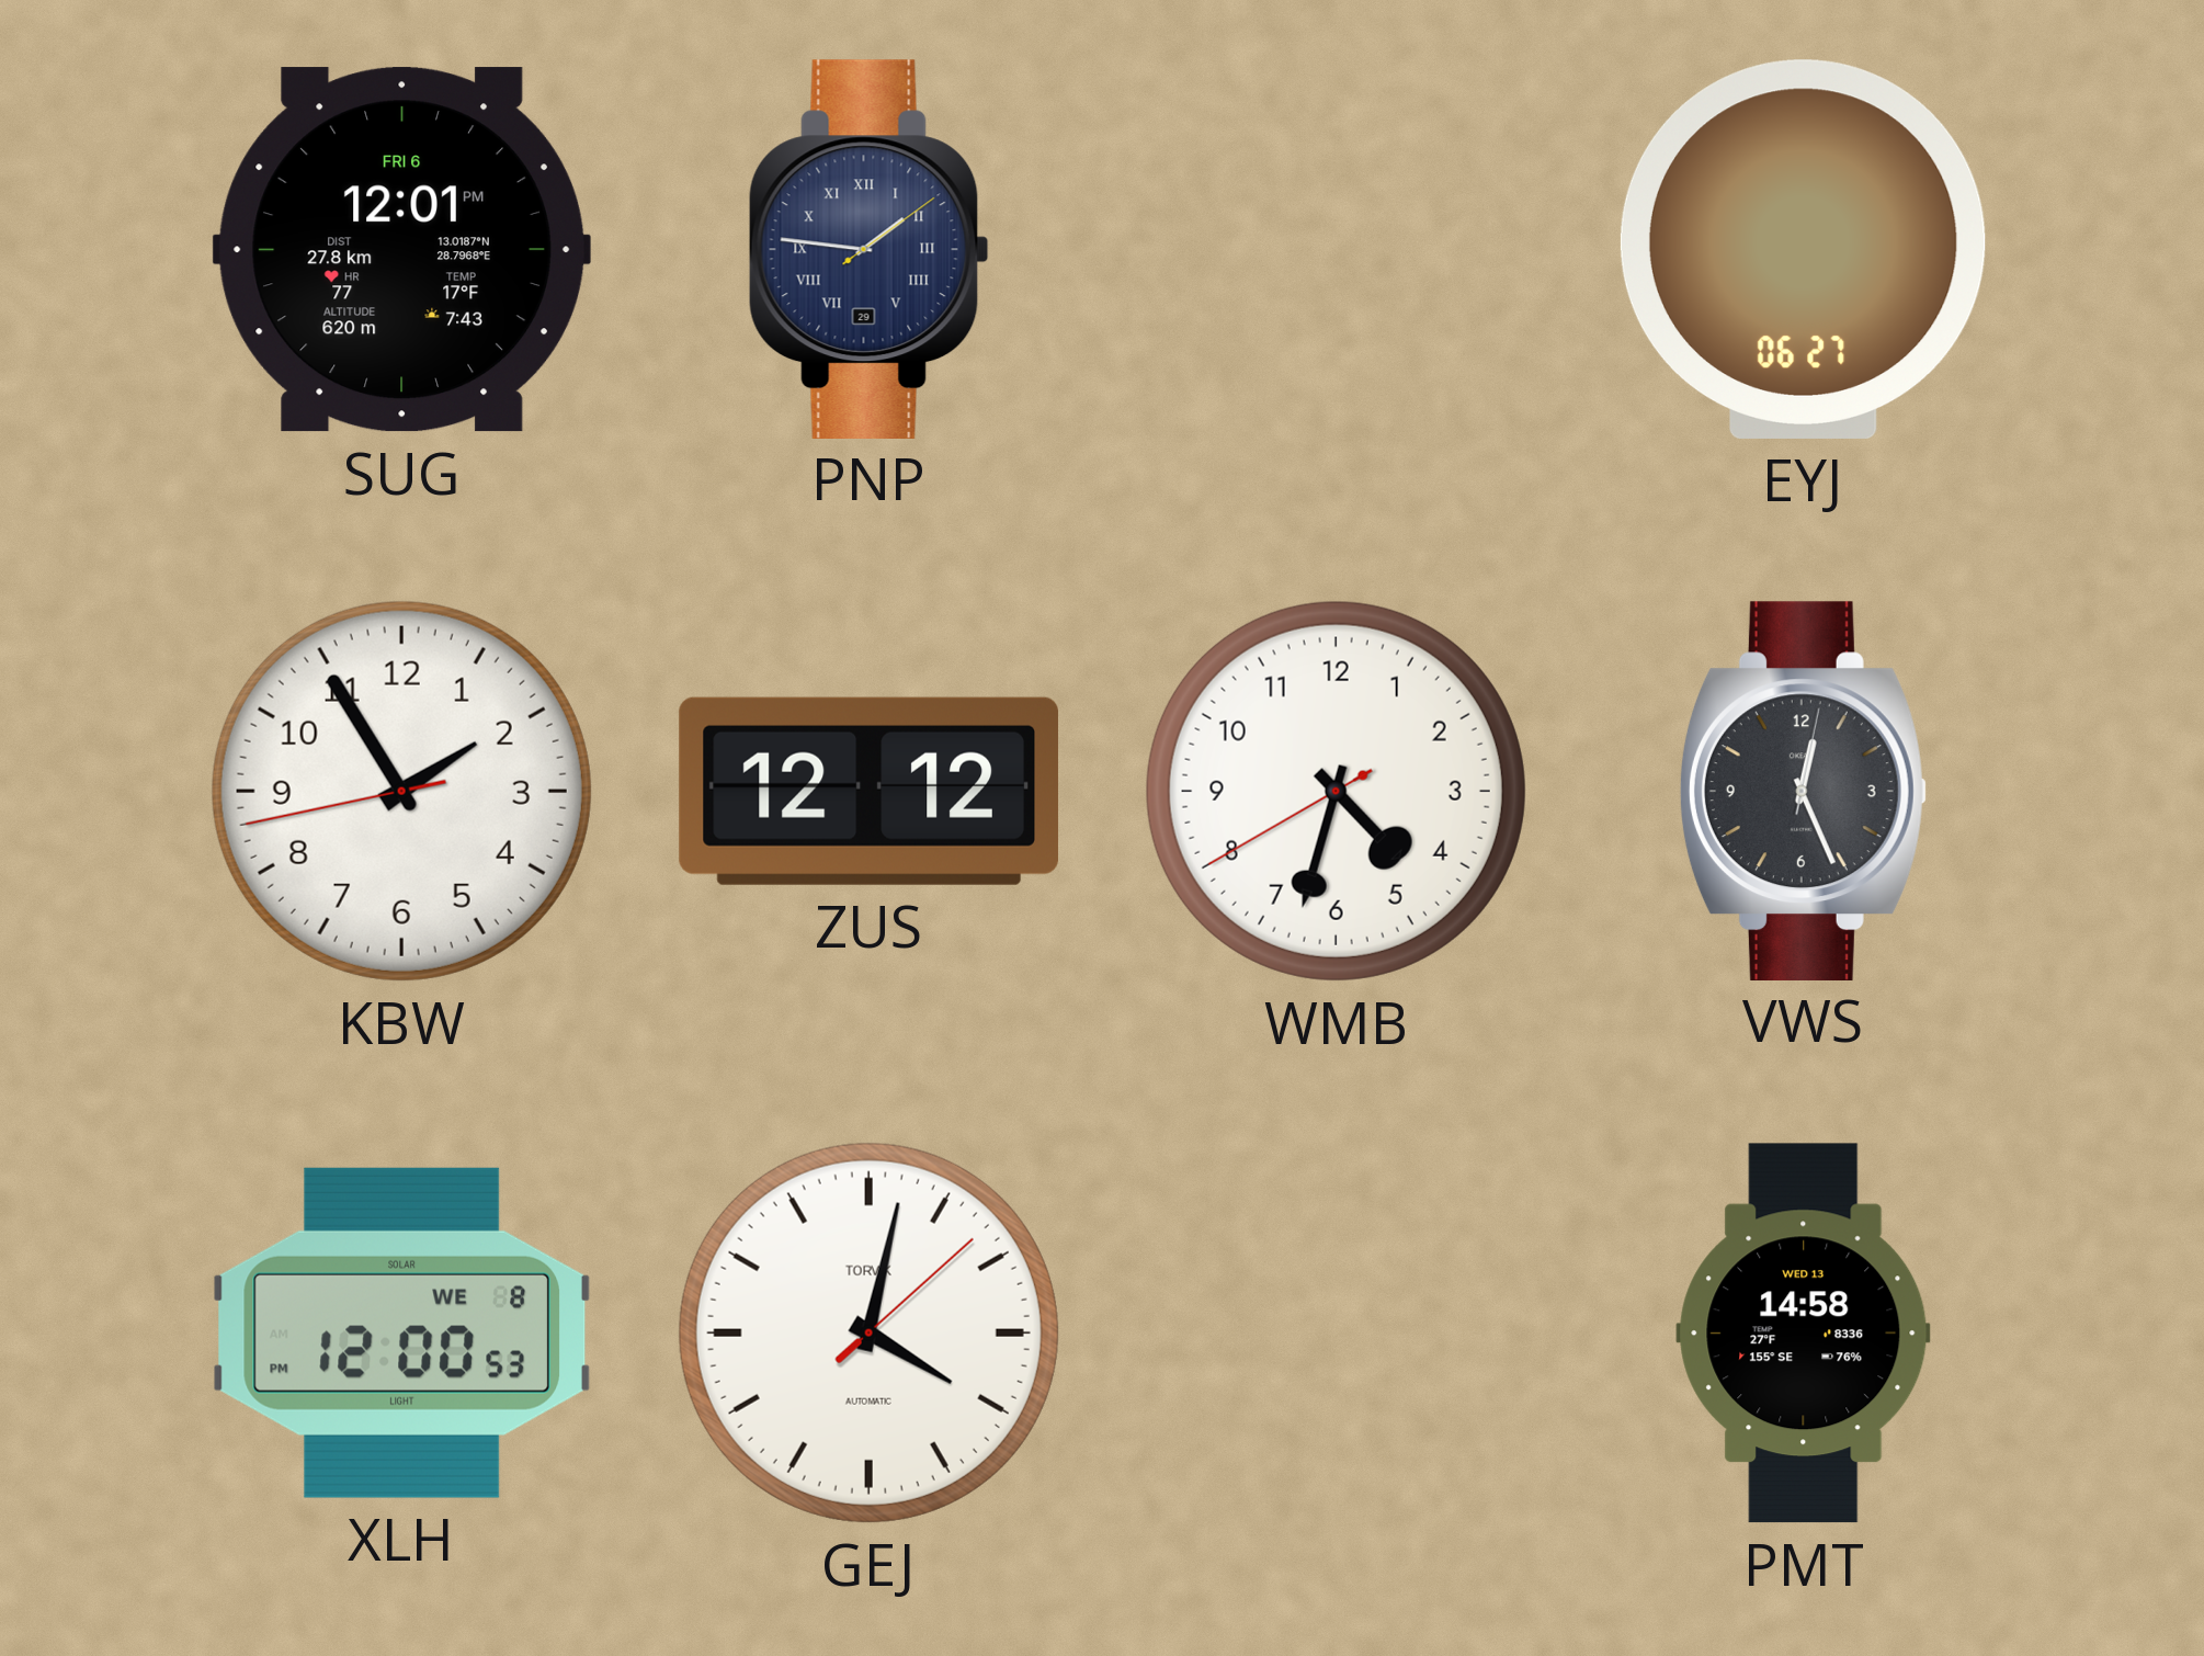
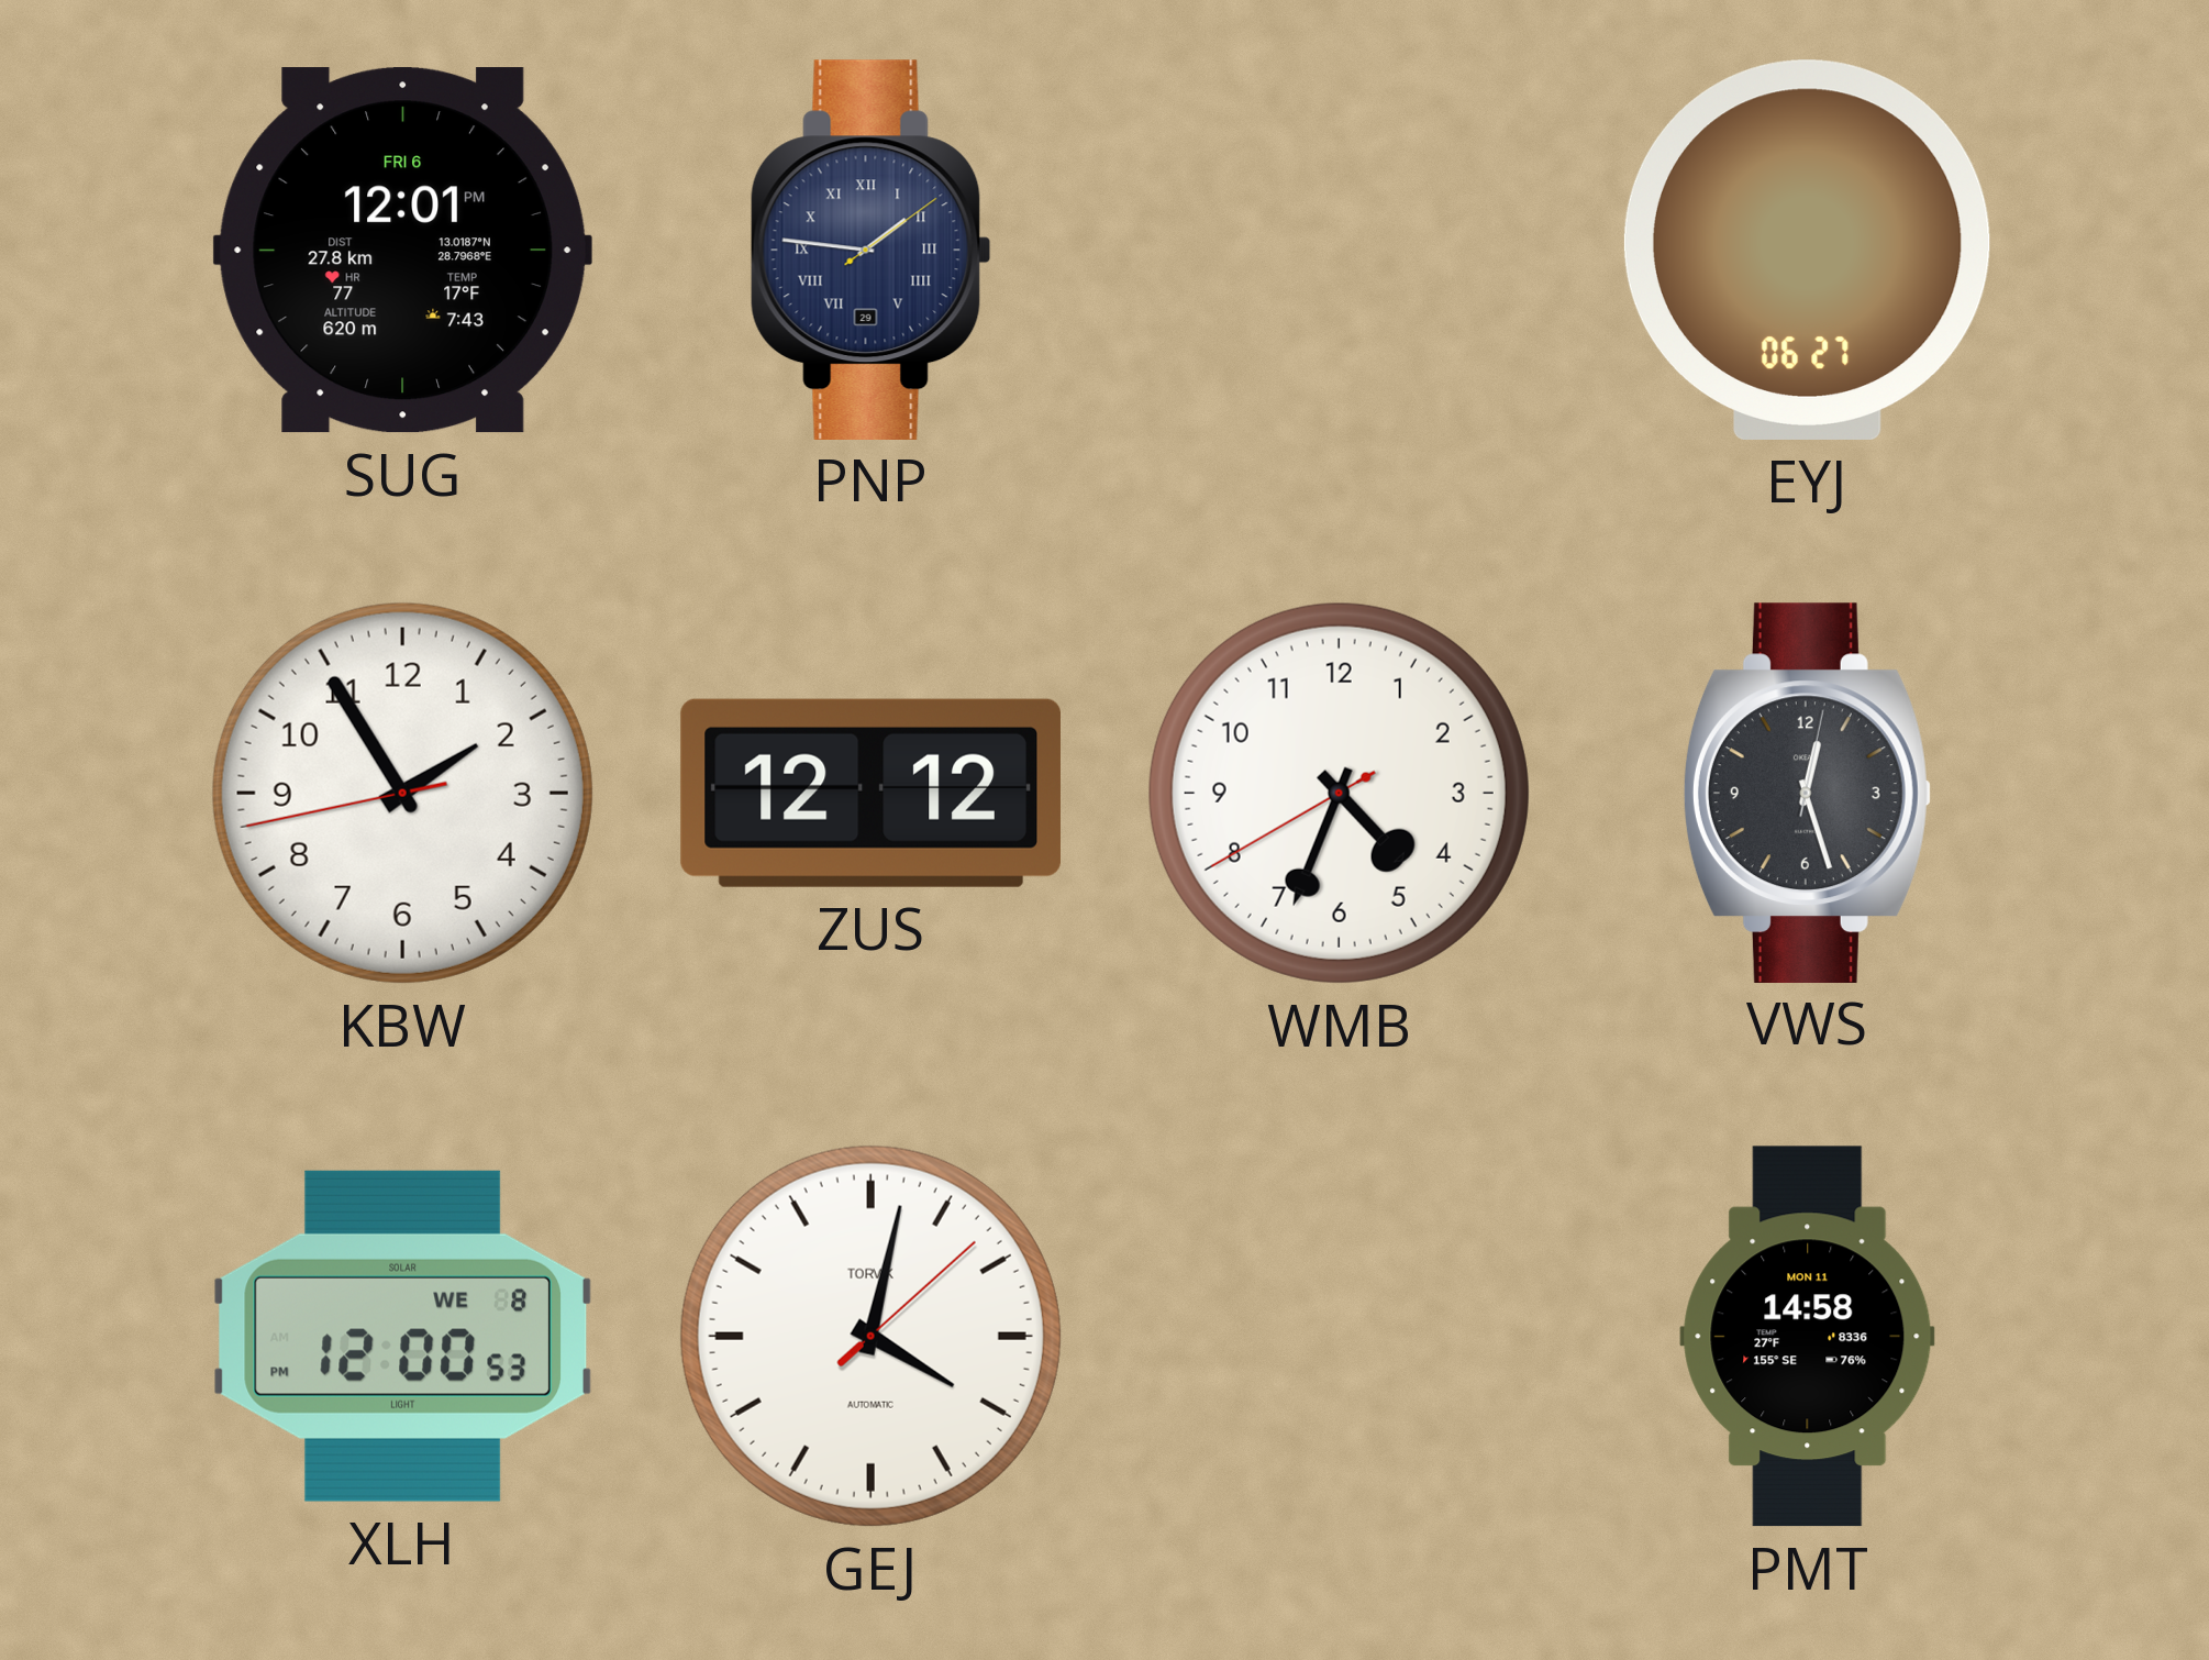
WMB: 4:32 -> 4:33
VWS: 12:26 -> 12:27
PMT date: WED 13 -> MON 11
